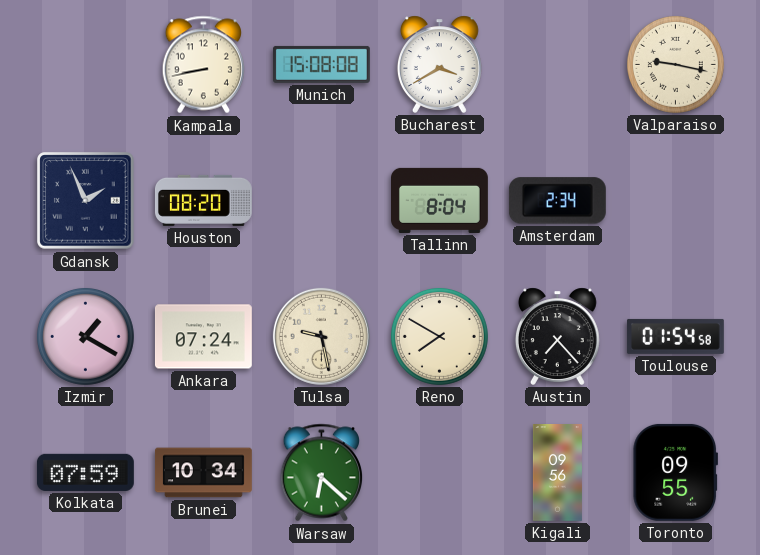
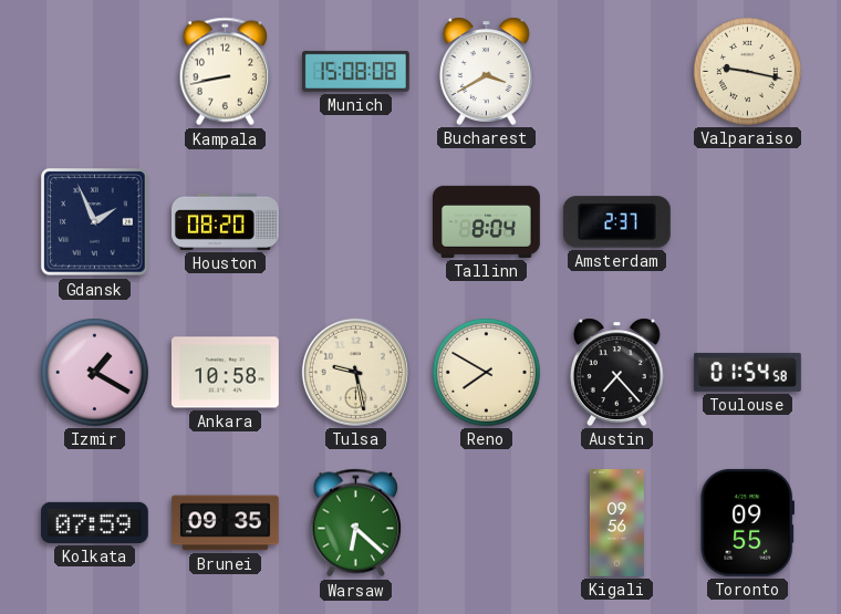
Amsterdam: 2:34 -> 2:37
Ankara: 07:24 -> 10:58
Brunei: 10:34 -> 09:35
